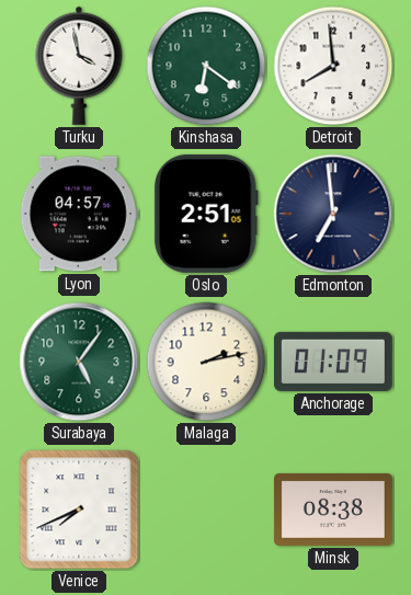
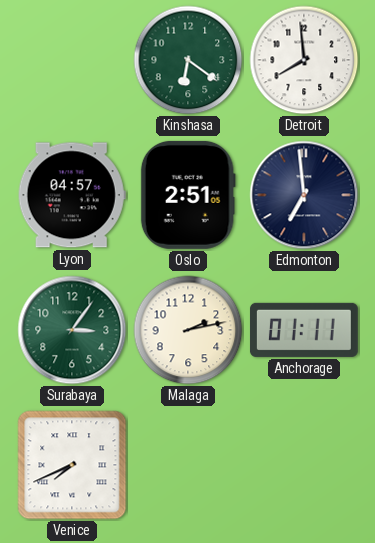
Turku: 3:58 -> none
Surabaya: 5:06 -> 3:06
Anchorage: 01:09 -> 01:11
Minsk: 08:38 -> none
